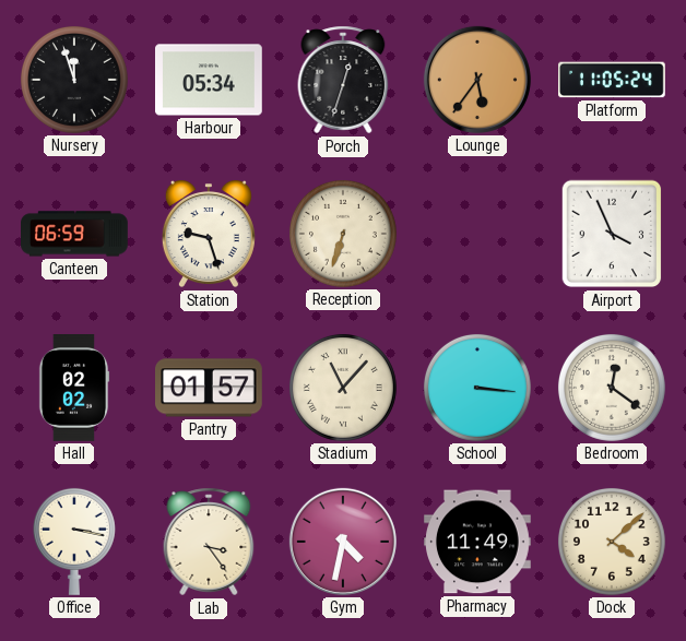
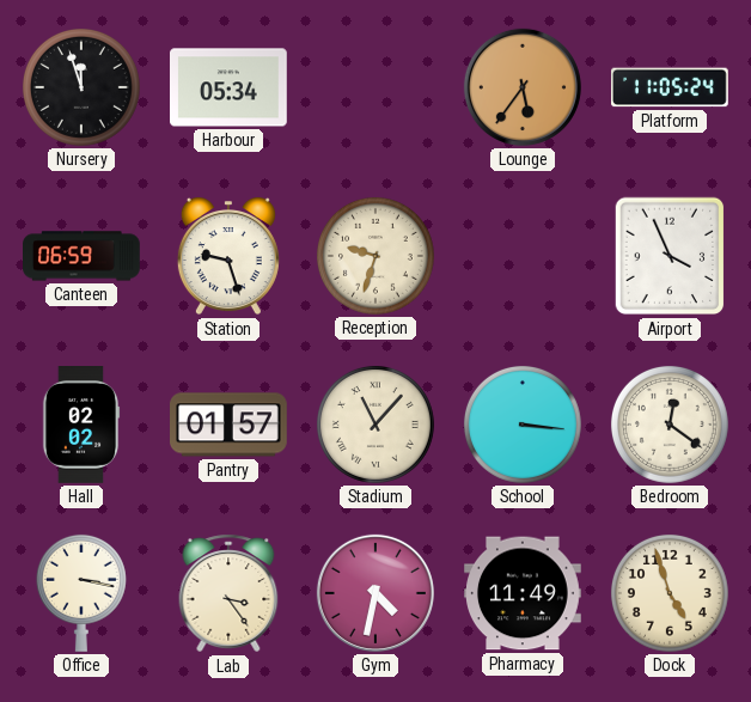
Porch: 12:33 -> none
Reception: 6:33 -> 9:33
Dock: 4:08 -> 4:57
